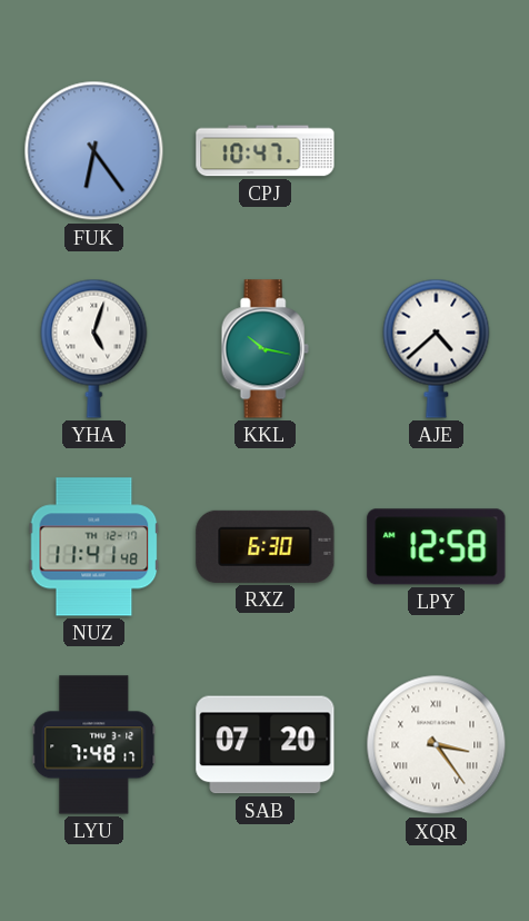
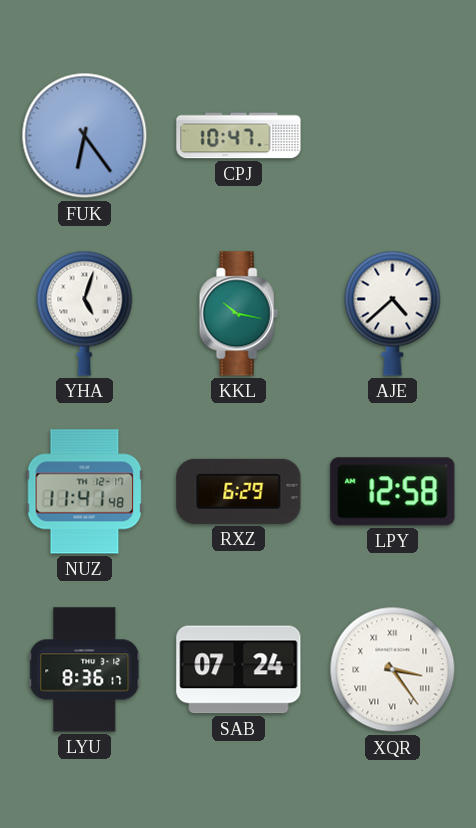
RXZ: 6:30 -> 6:29
LYU: 7:48 -> 8:36
SAB: 07:20 -> 07:24
